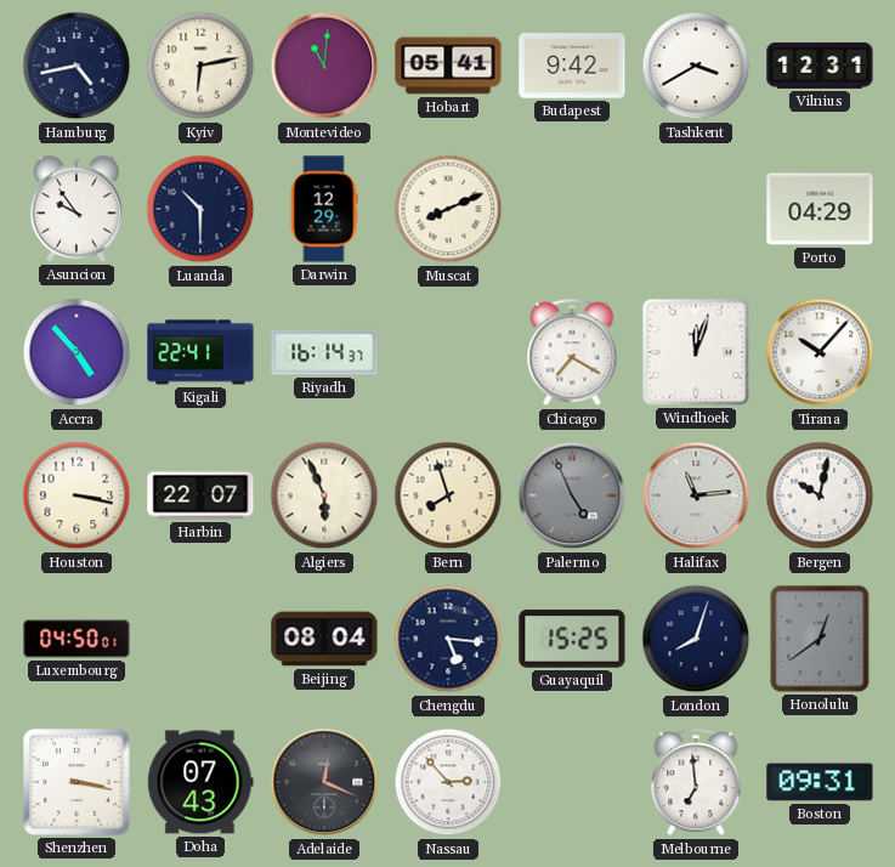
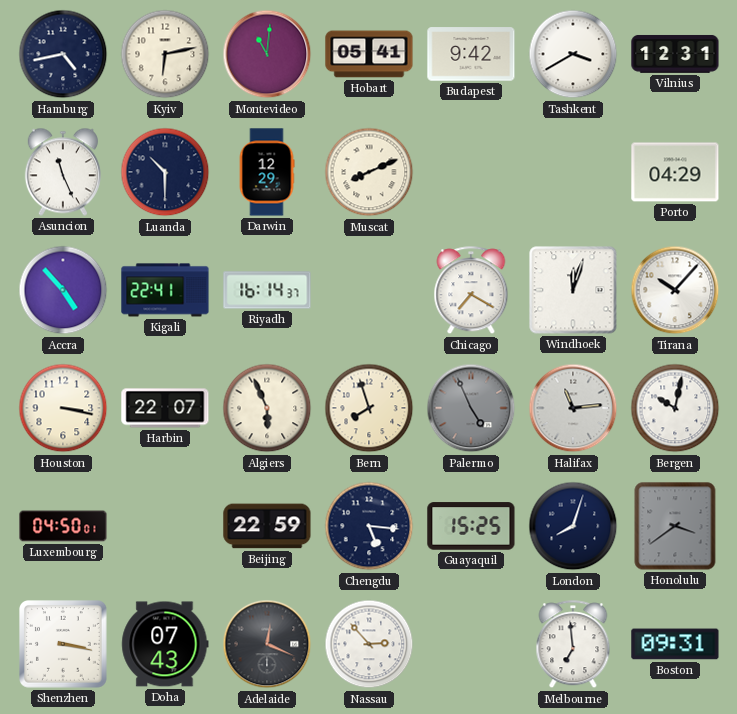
Asuncion: 9:54 -> 11:26
Beijing: 08:04 -> 22:59
Honolulu: 12:39 -> 3:39
